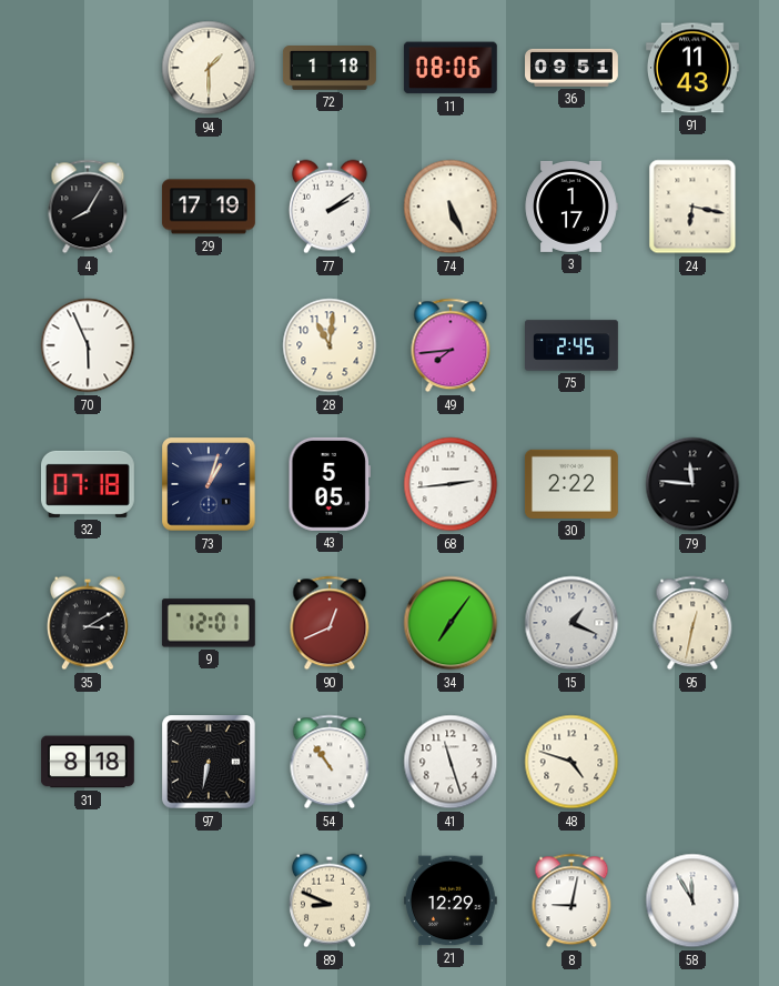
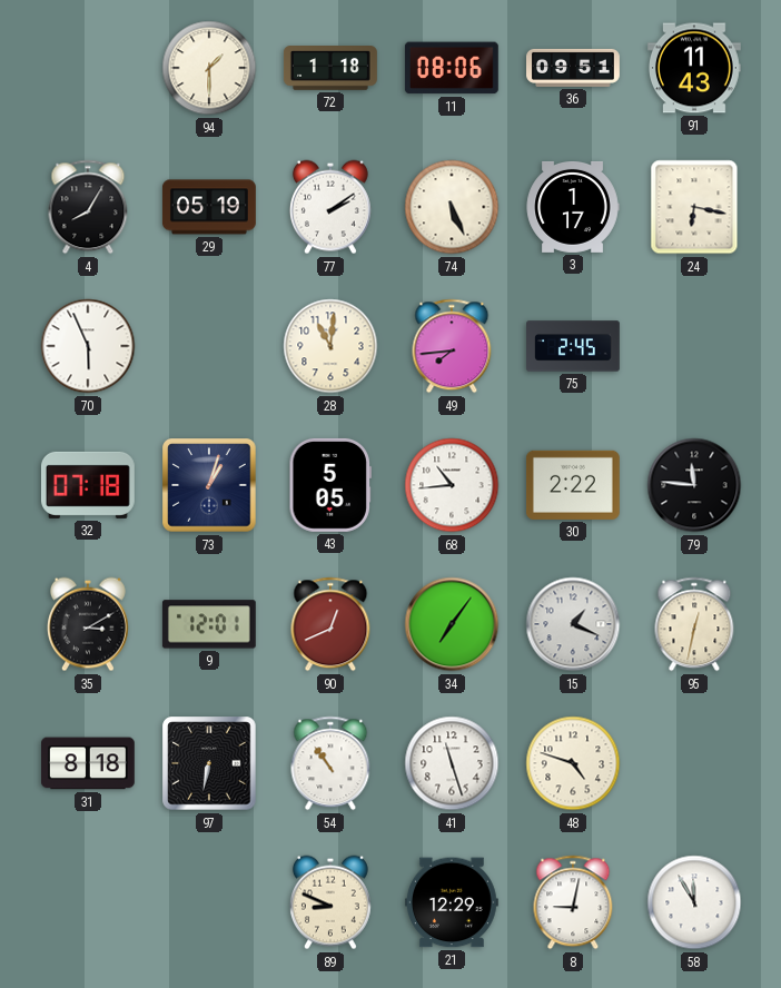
29: 17:19 -> 05:19
68: 2:44 -> 10:44
